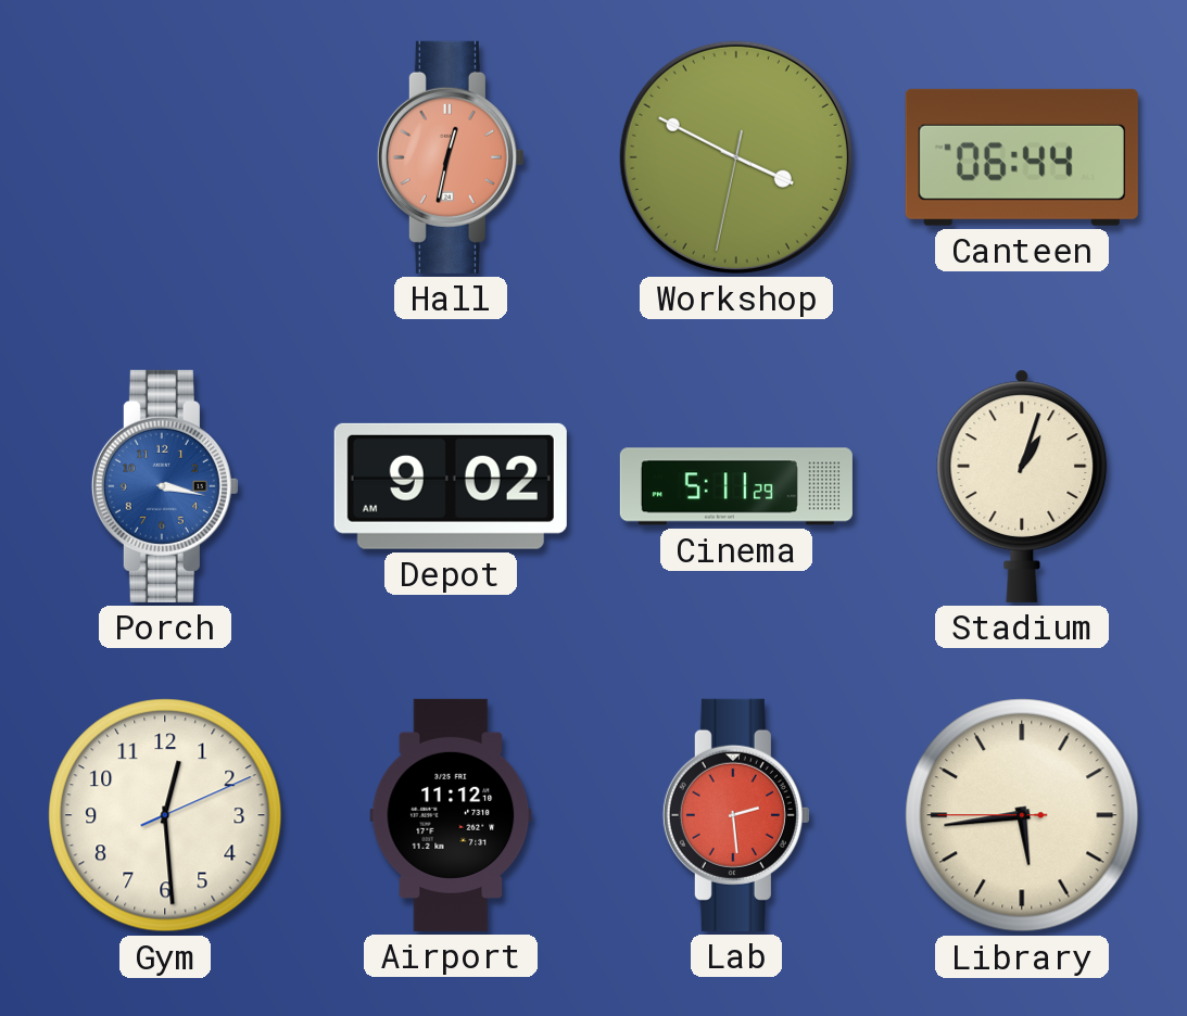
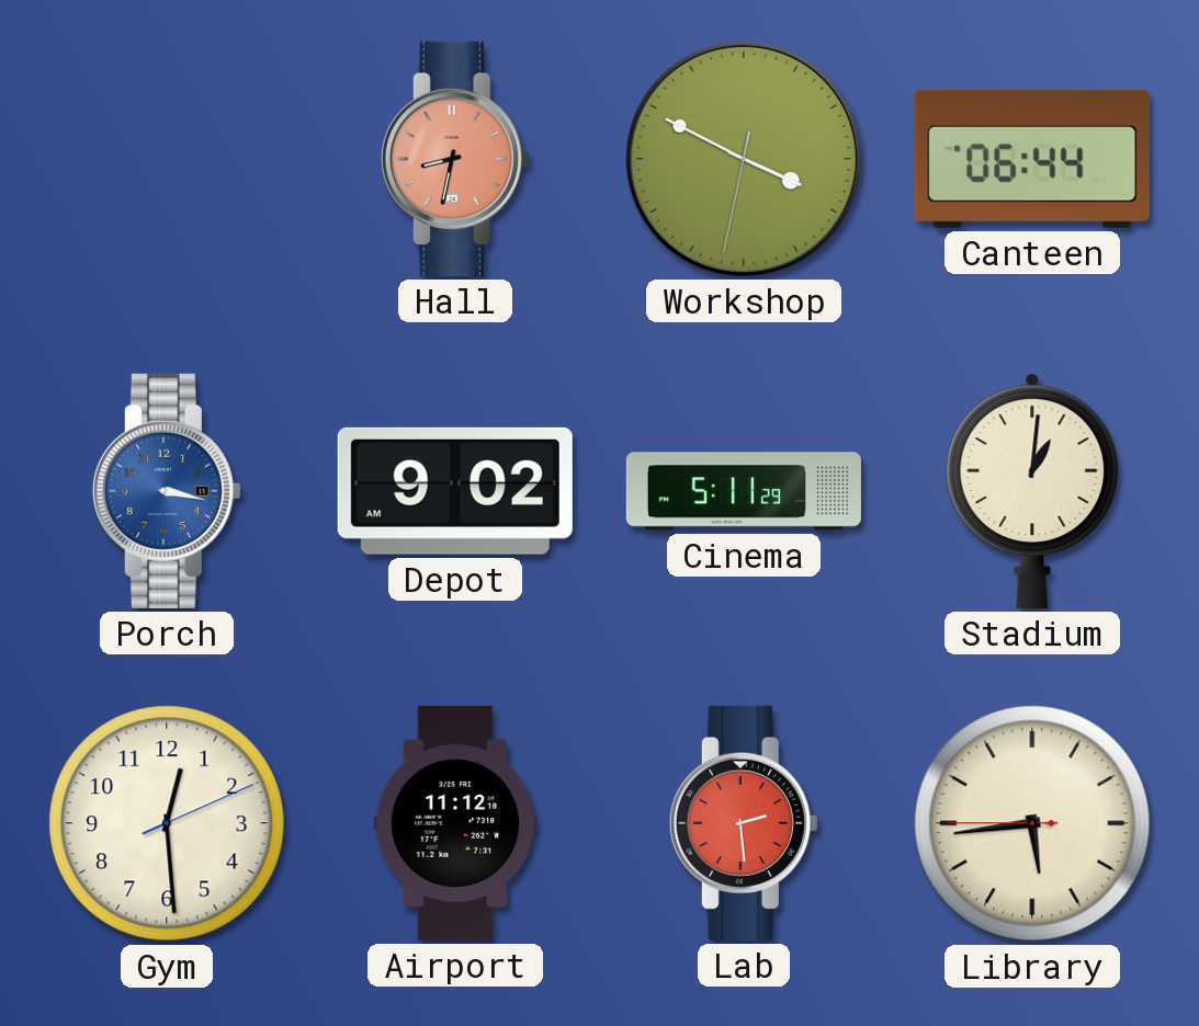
Hall: 12:32 -> 8:32
Stadium: 1:03 -> 1:01
